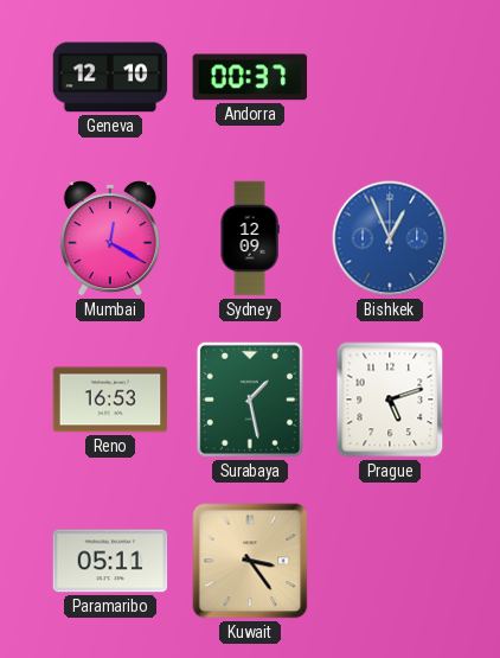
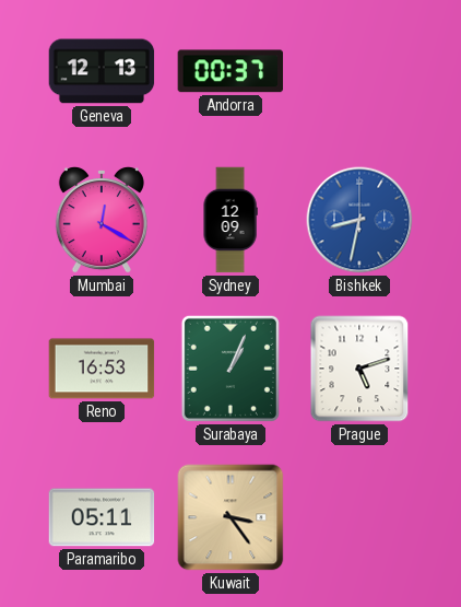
Geneva: 12:10 -> 12:13
Bishkek: 12:56 -> 8:32
Surabaya: 1:28 -> 1:04
